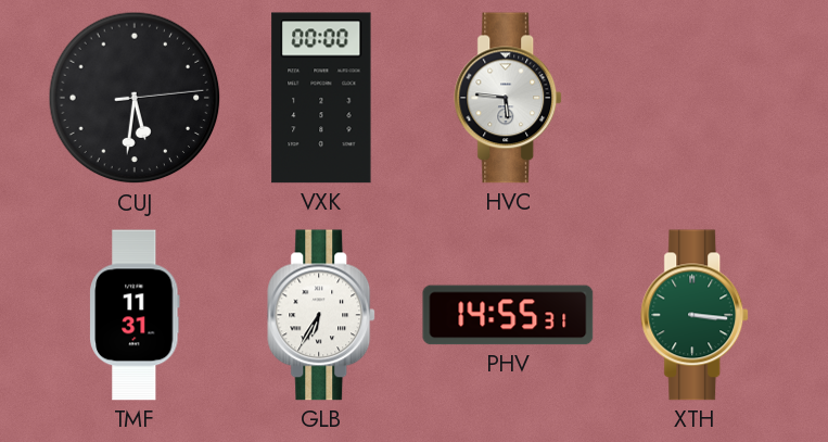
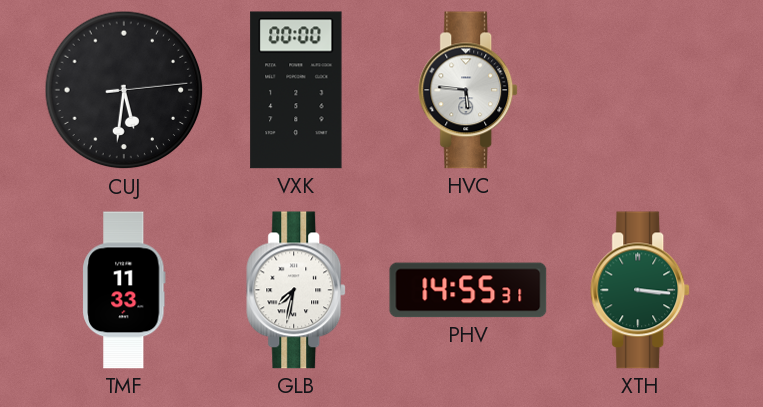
TMF: 11:31 -> 11:33
GLB: 6:35 -> 7:32
